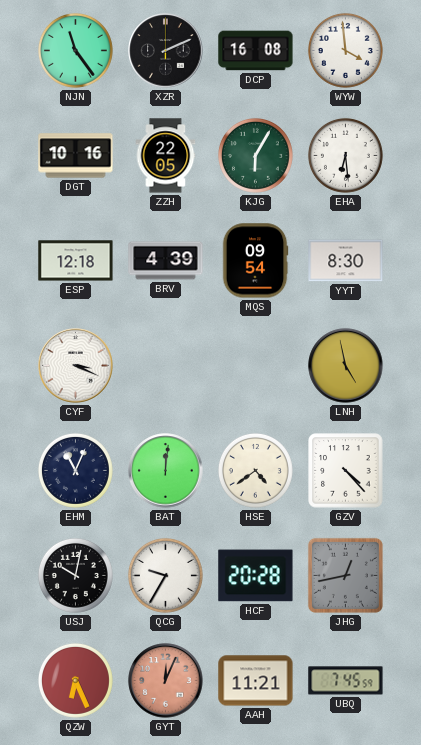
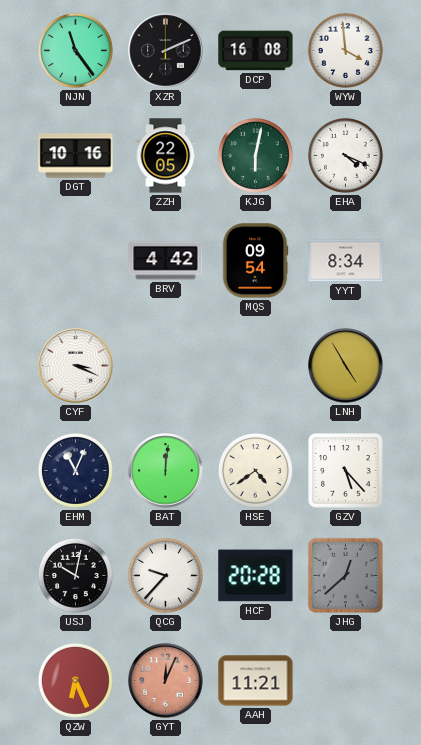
KJG: 6:05 -> 6:02
EHA: 6:29 -> 4:19
ESP: 12:18 -> none
BRV: 4:39 -> 4:42
YYT: 8:30 -> 8:34
LNH: 4:58 -> 4:55
GZV: 4:23 -> 5:23
QCG: 9:35 -> 9:37
JHG: 12:43 -> 12:38
UBQ: 7:45 -> none
